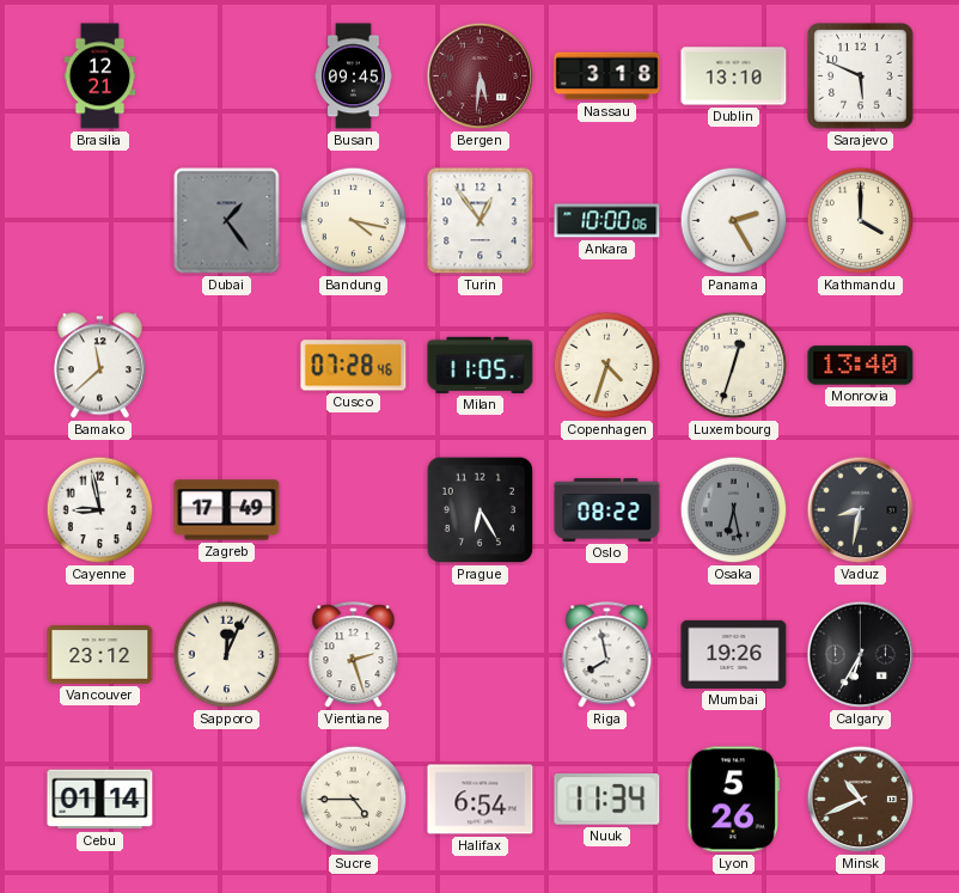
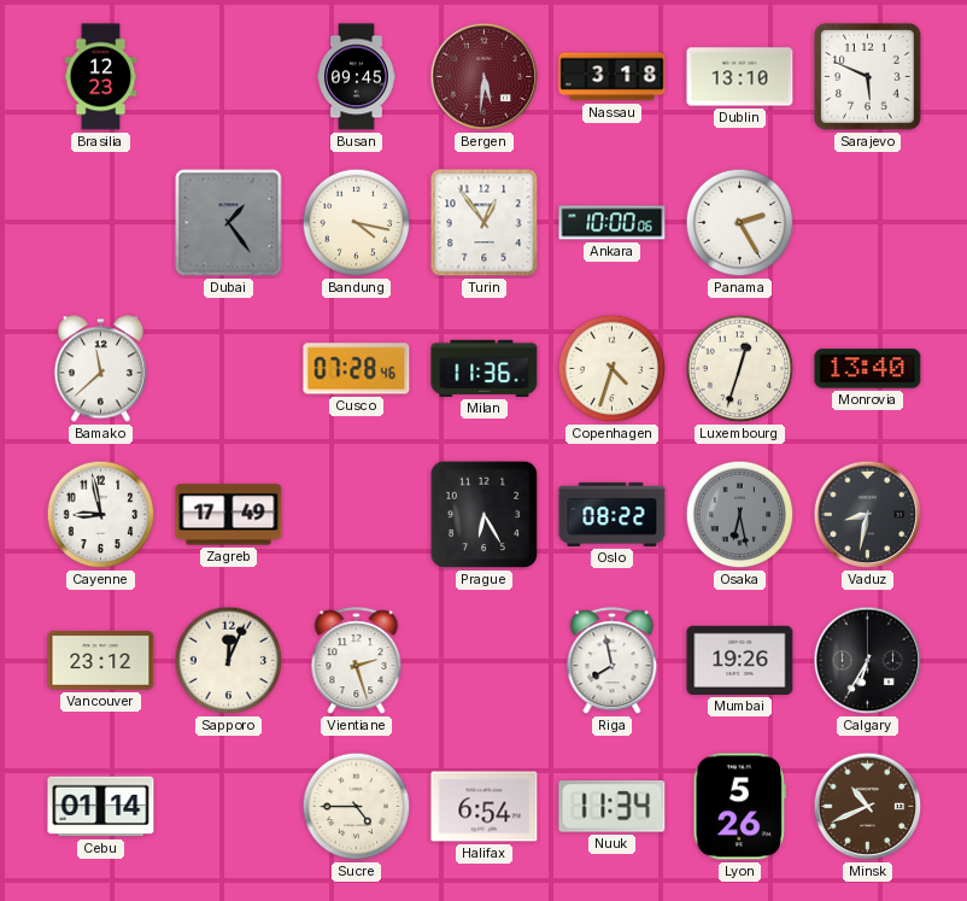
Brasilia: 12:21 -> 12:23
Kathmandu: 4:00 -> none
Milan: 11:05 -> 11:36
